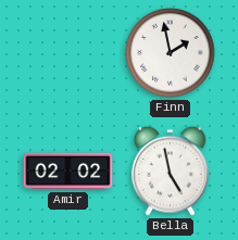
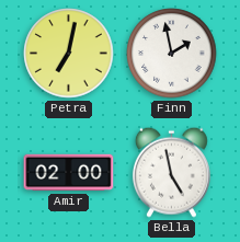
Petra: none -> 7:02
Amir: 02:02 -> 02:00
